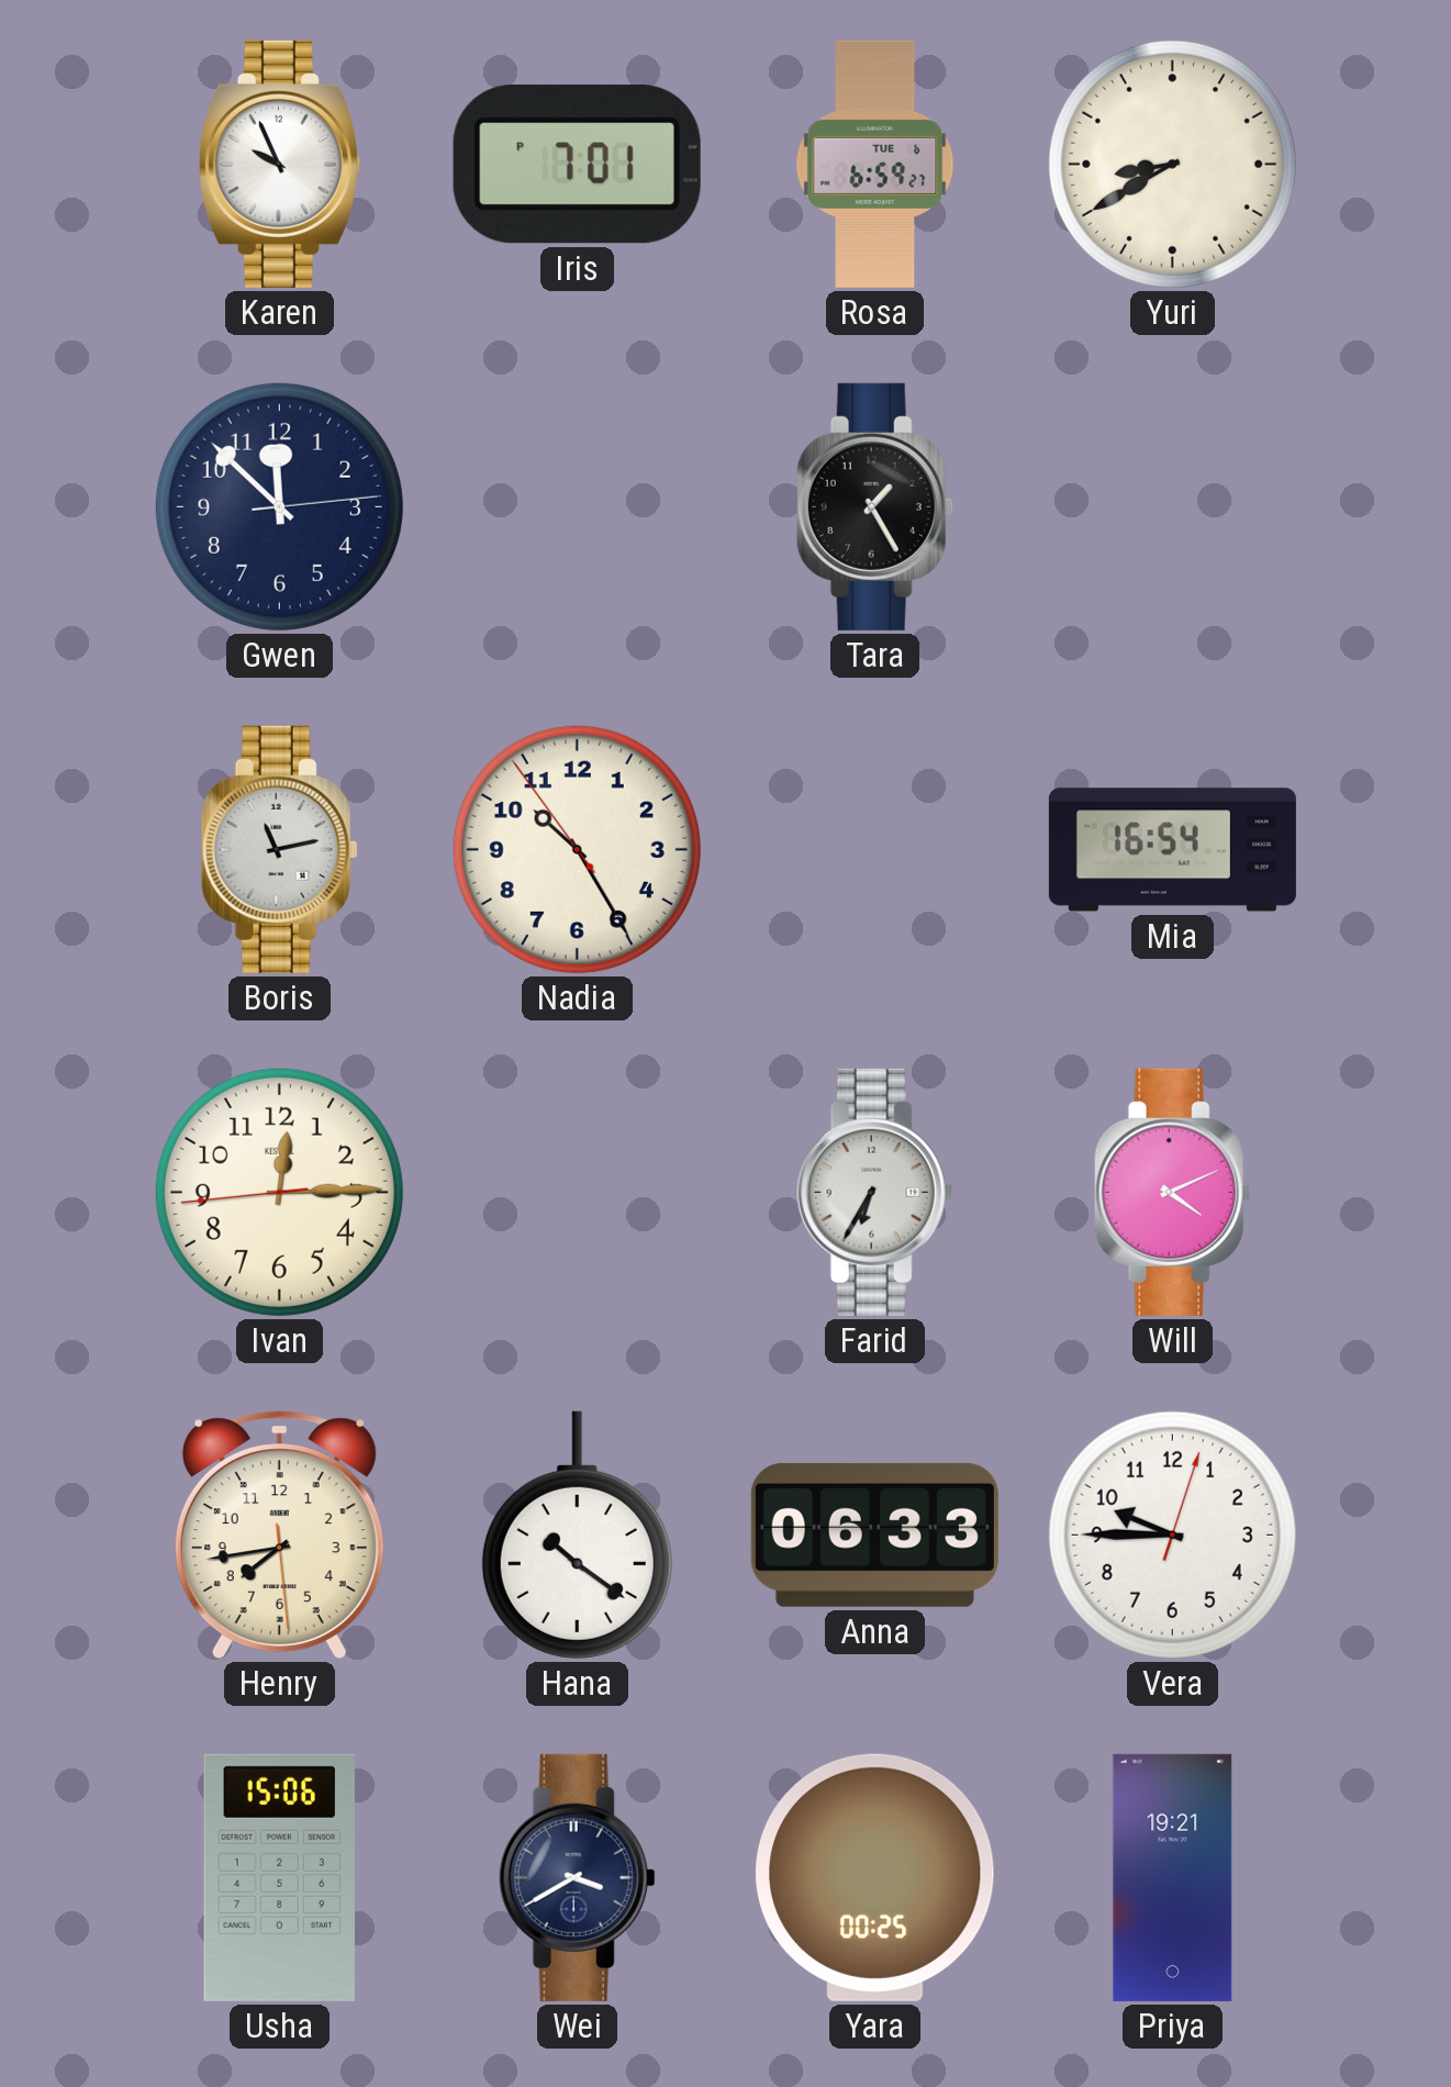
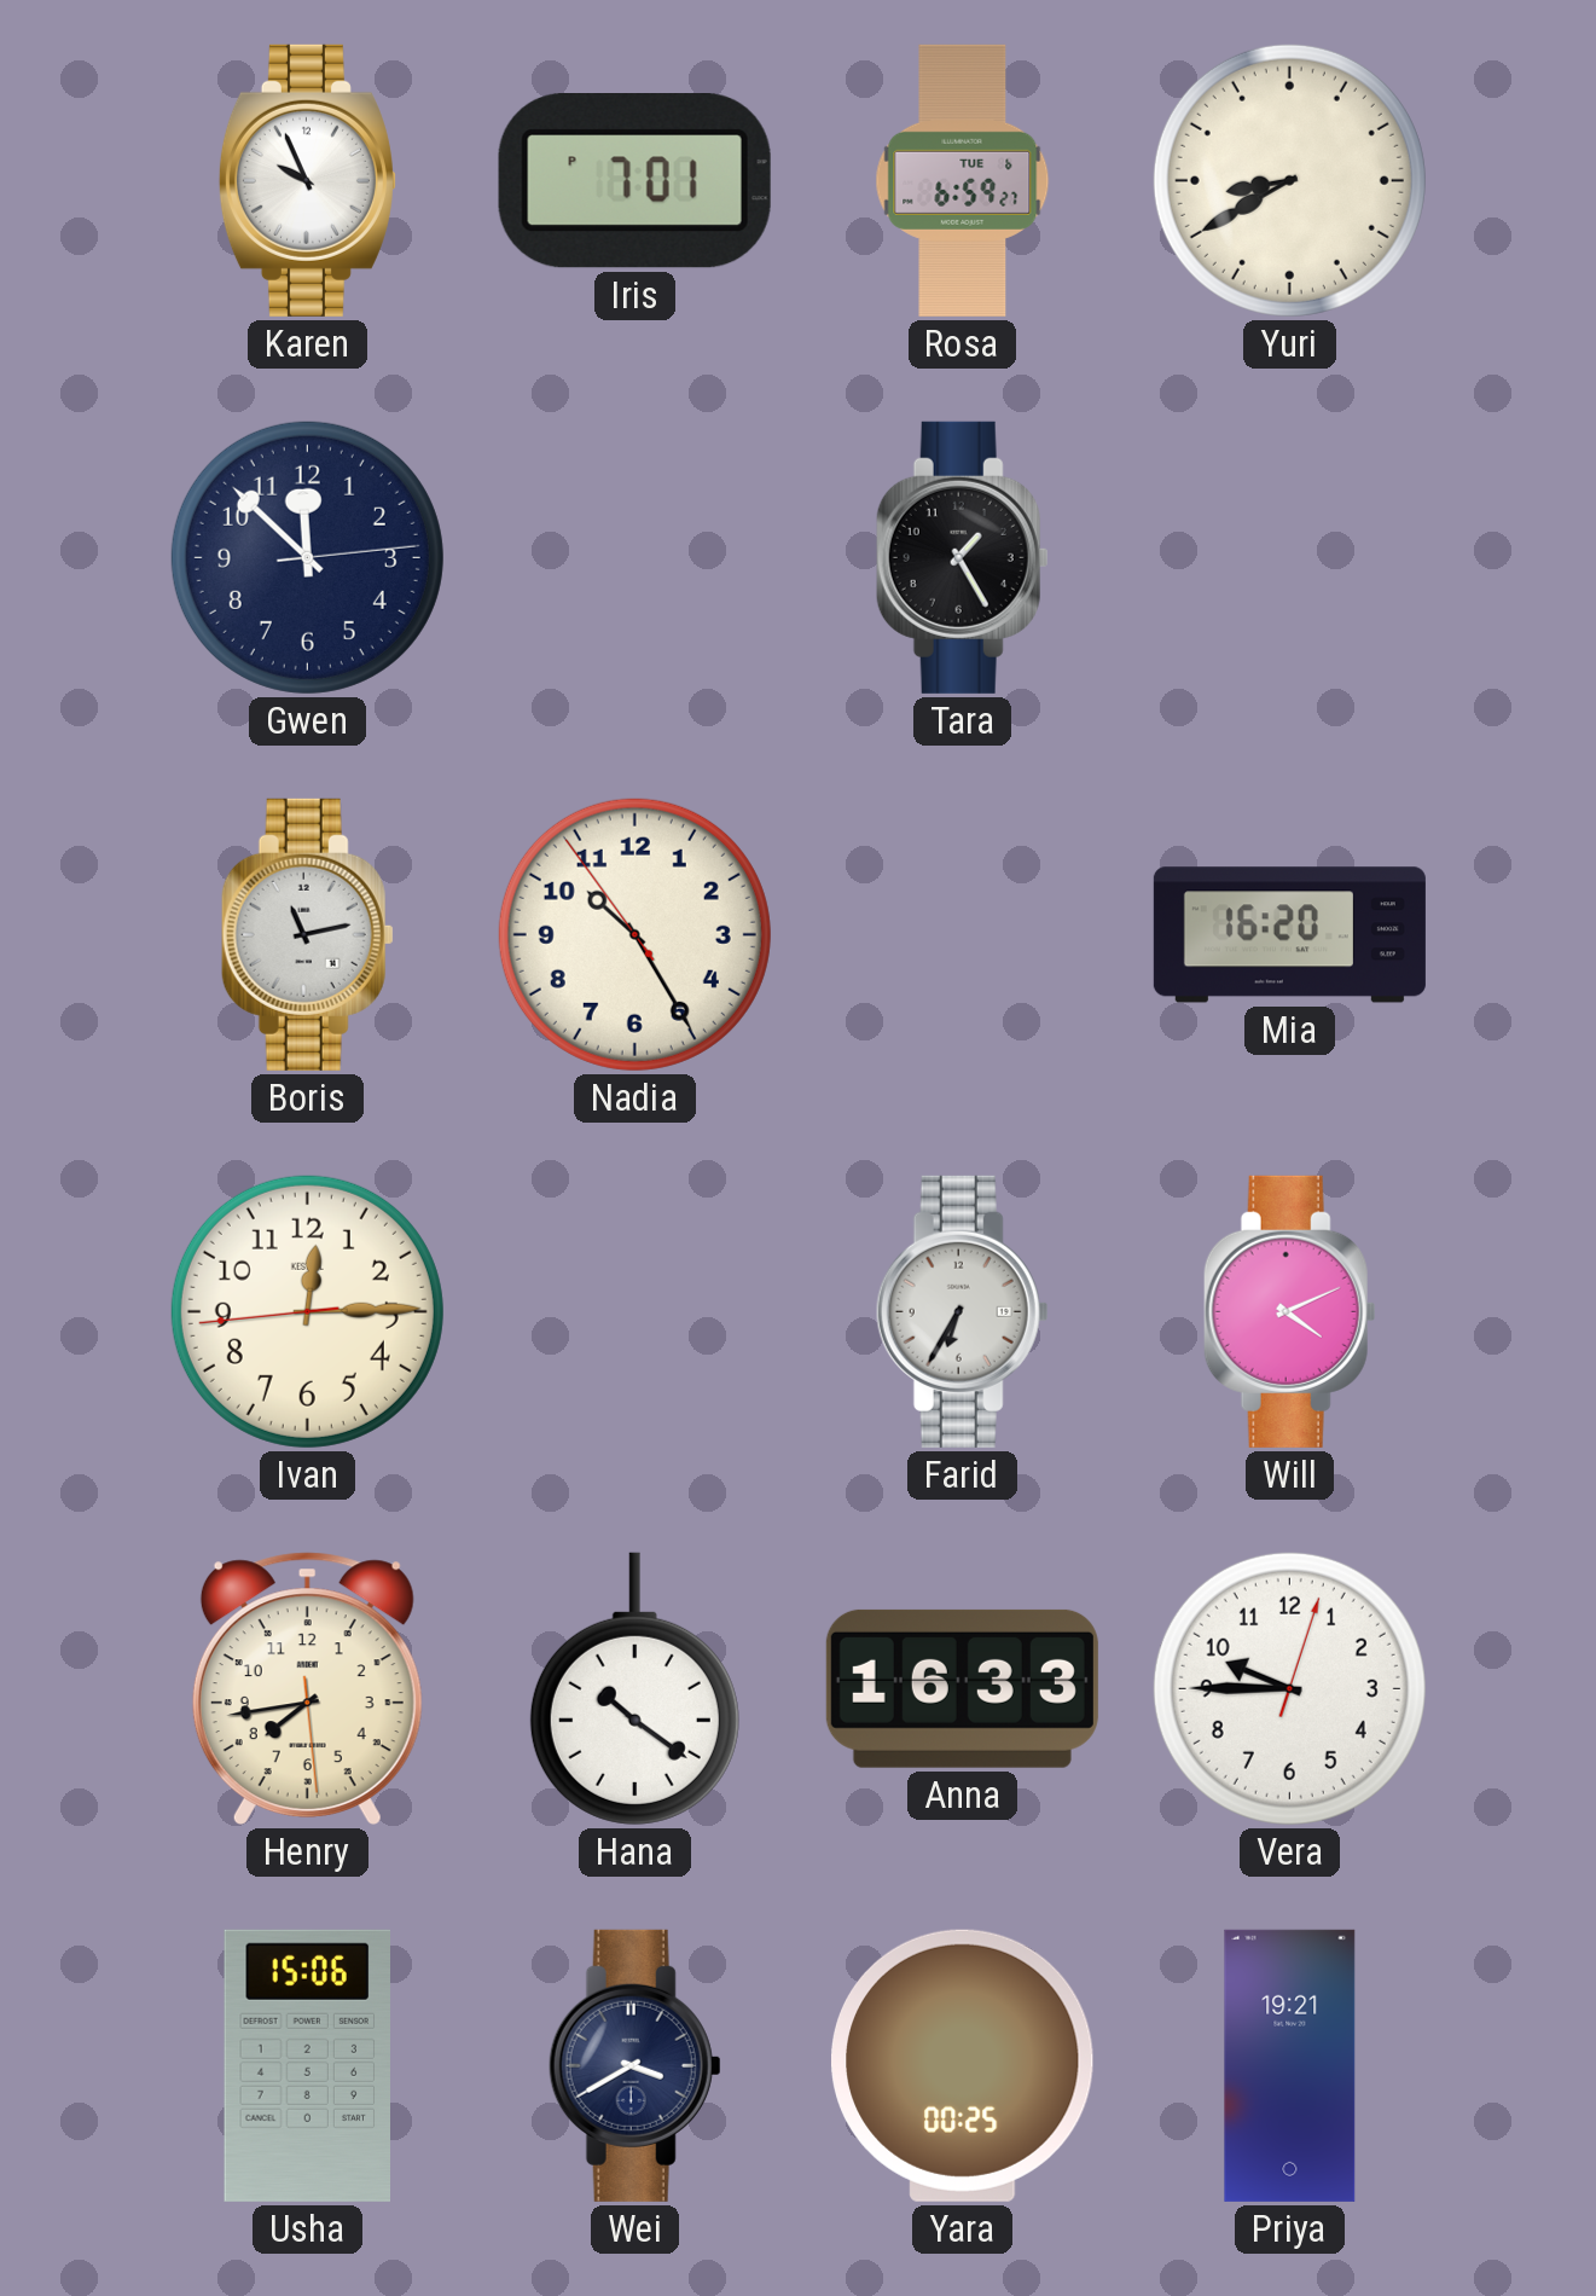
Mia: 16:54 -> 16:20
Anna: 06:33 -> 16:33
